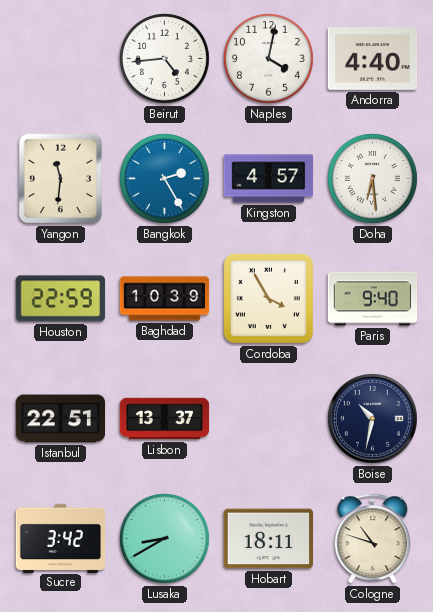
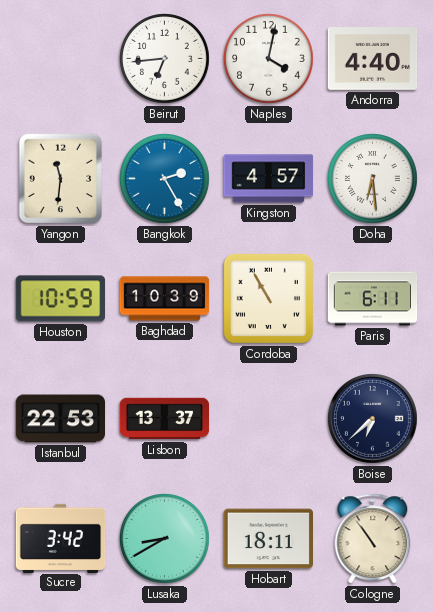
Beirut: 4:44 -> 6:44
Houston: 22:59 -> 10:59
Cordoba: 3:55 -> 10:55
Paris: 9:40 -> 6:11
Istanbul: 22:51 -> 22:53
Boise: 10:32 -> 6:38
Cologne: 10:48 -> 10:54
